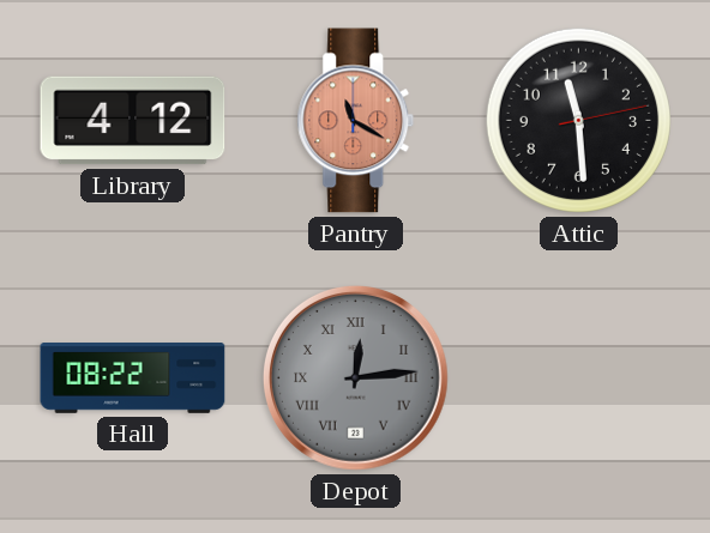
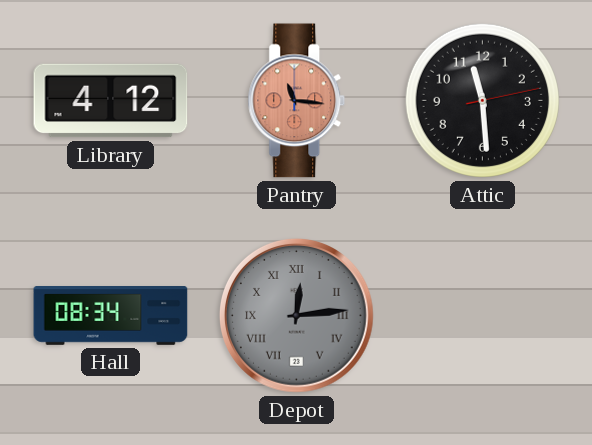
Pantry: 11:20 -> 11:16
Hall: 08:22 -> 08:34
